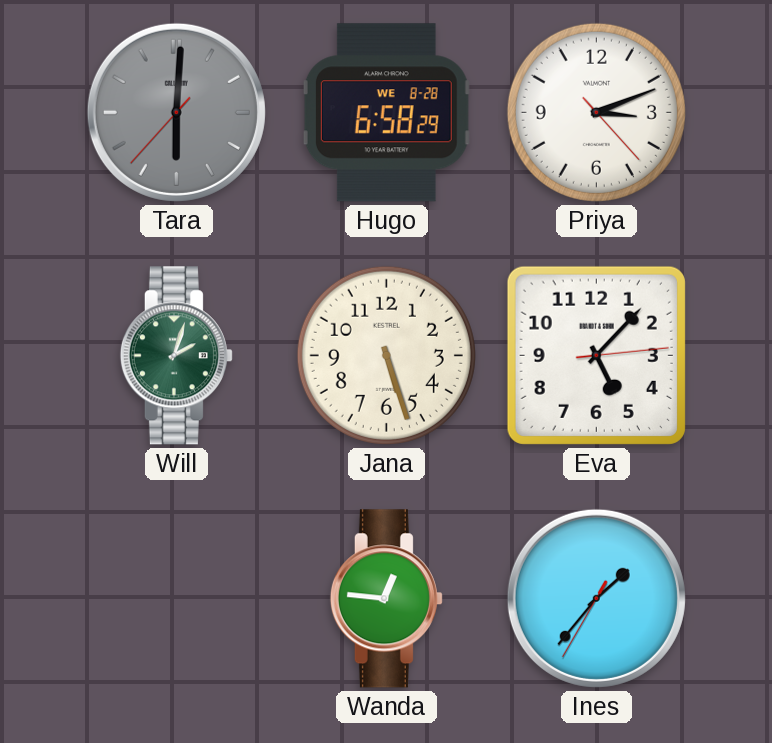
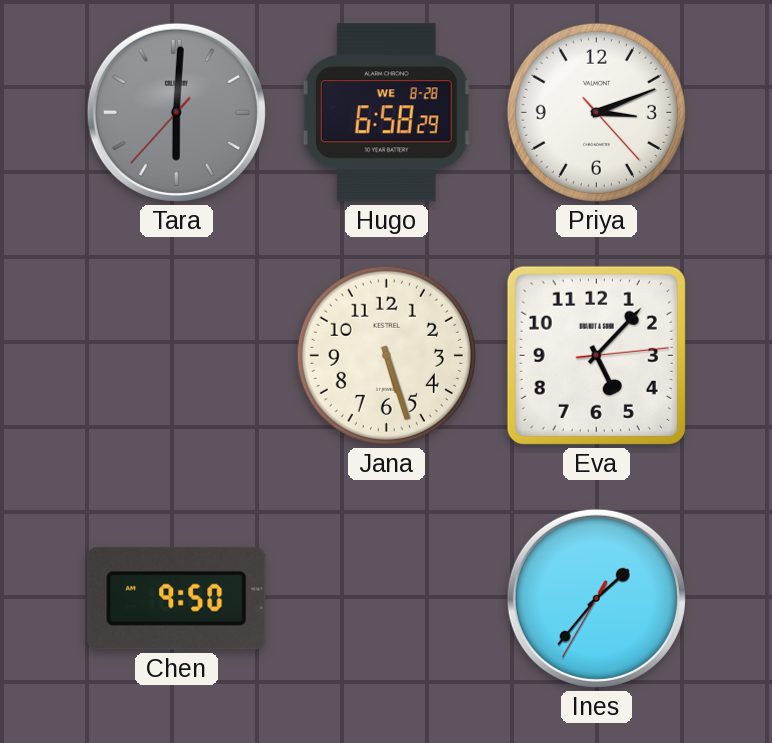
Will: 2:03 -> none
Chen: none -> 9:50
Wanda: 12:46 -> none
